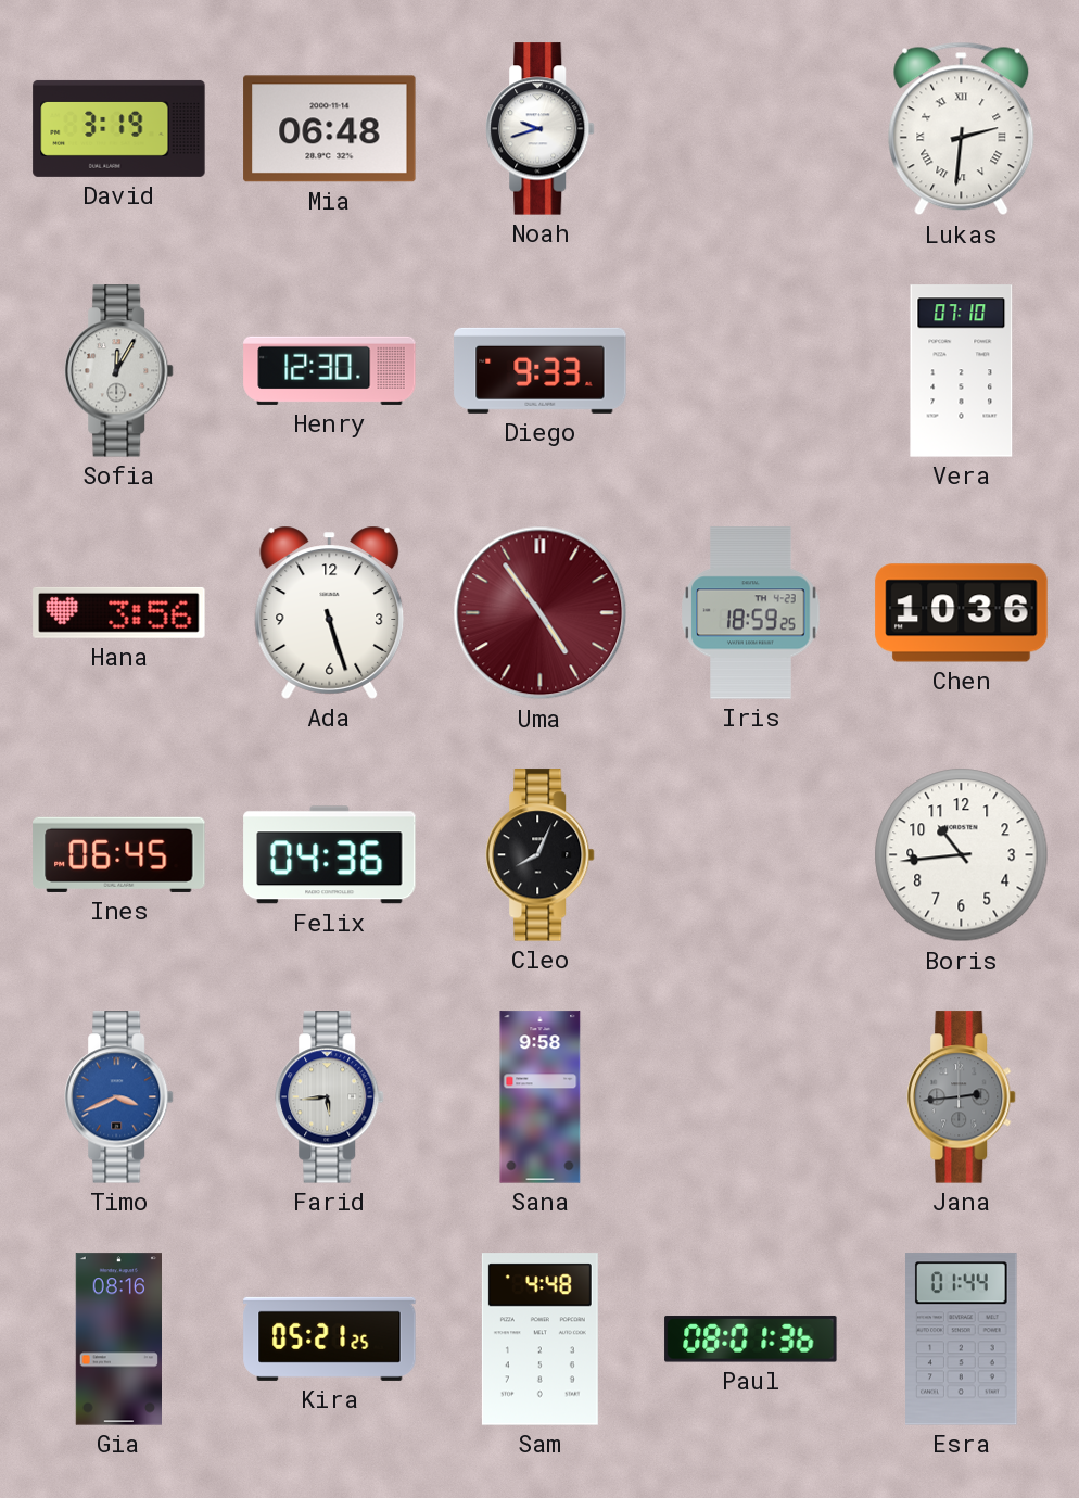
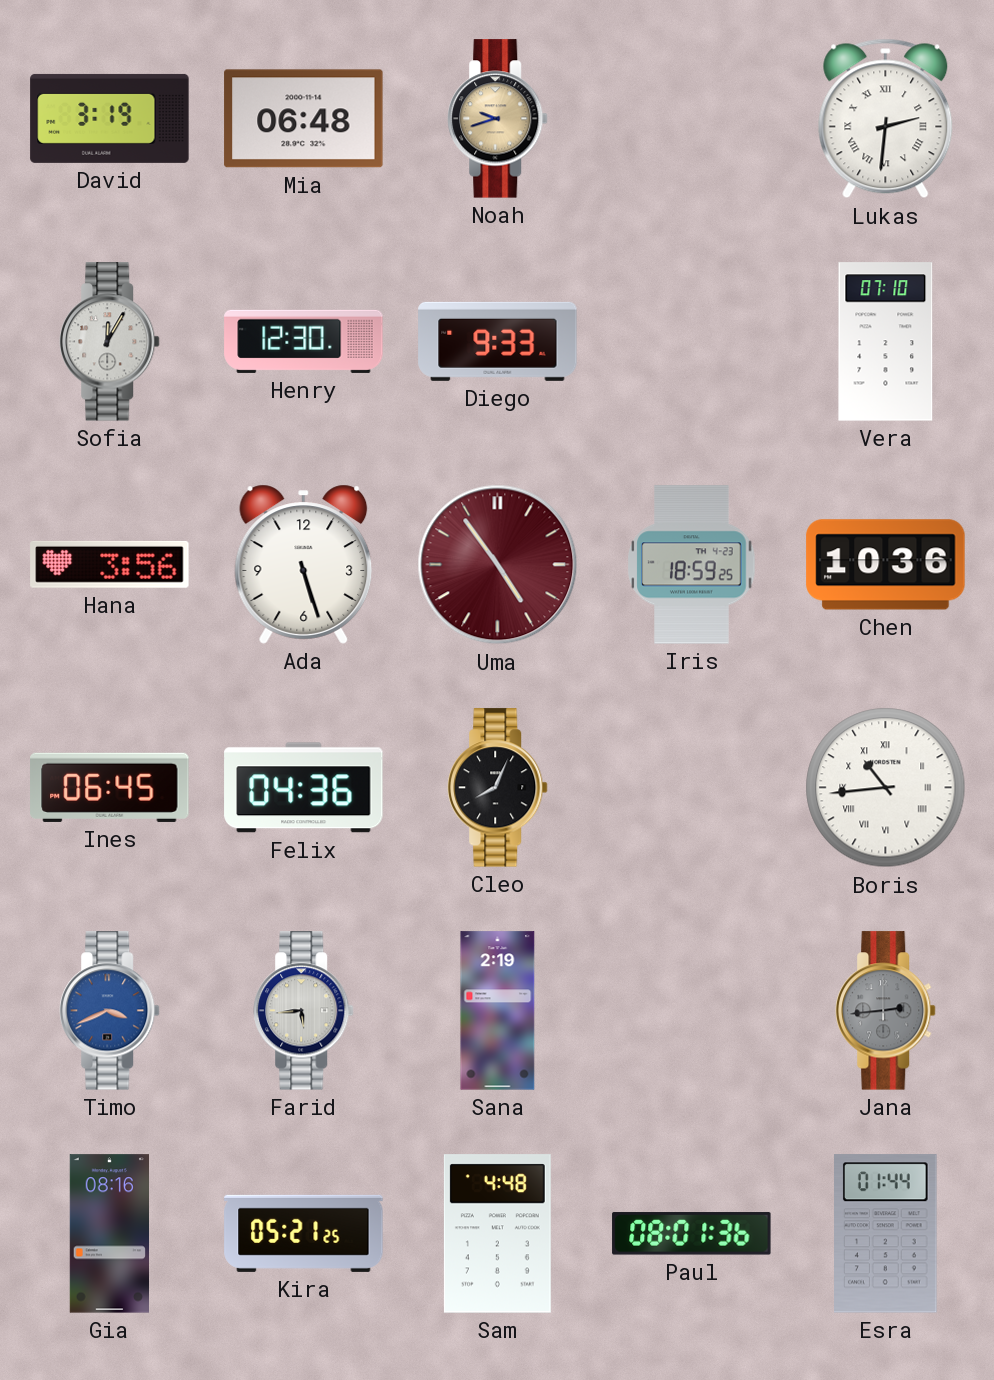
Noah dial: white -> champagne
Boris numerals: Arabic -> Roman
Sana: 9:58 -> 2:19
